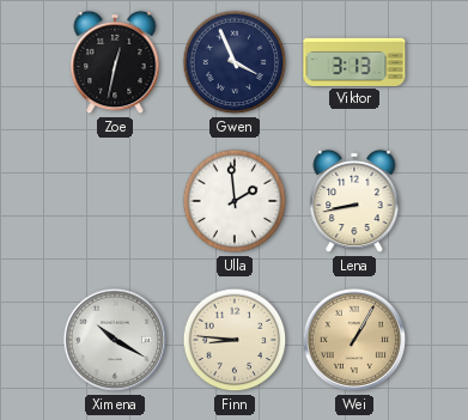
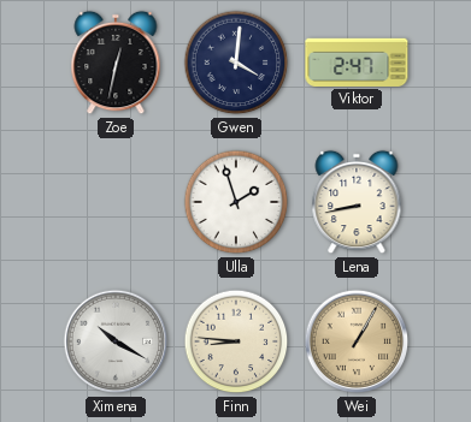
Gwen: 3:56 -> 4:01
Viktor: 3:13 -> 2:47
Ulla: 1:59 -> 1:57
